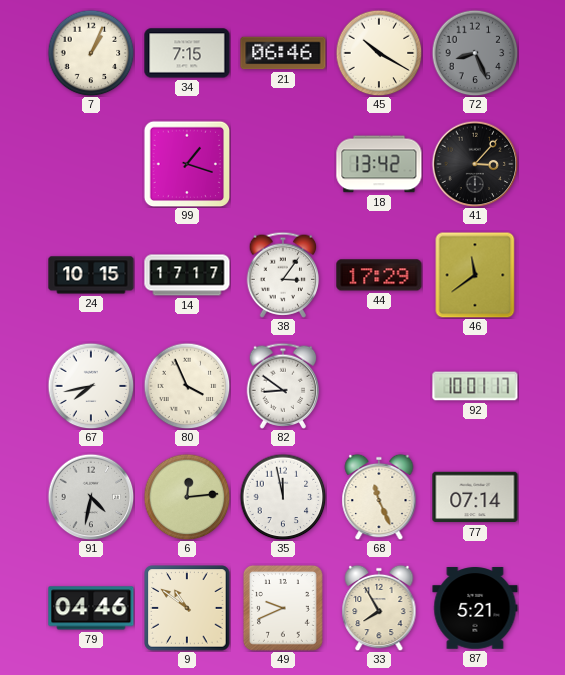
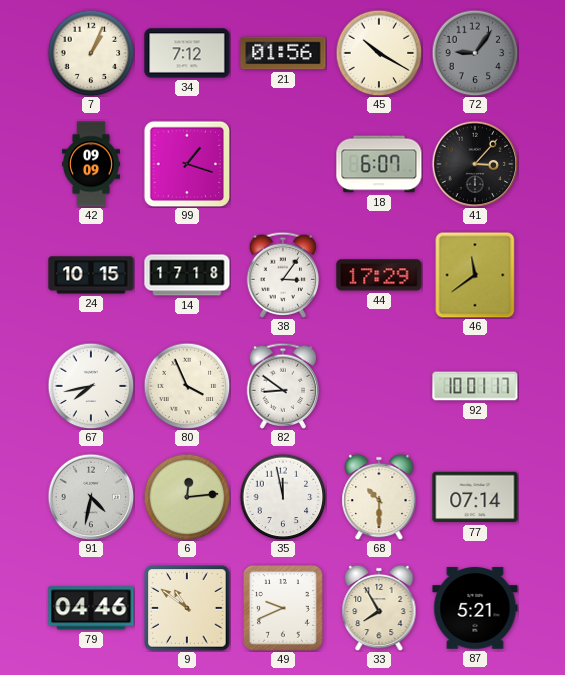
34: 7:15 -> 7:12
21: 06:46 -> 01:56
72: 8:26 -> 9:06
42: none -> 09:09
18: 13:42 -> 6:07
14: 17:17 -> 17:18
68: 11:26 -> 10:30
